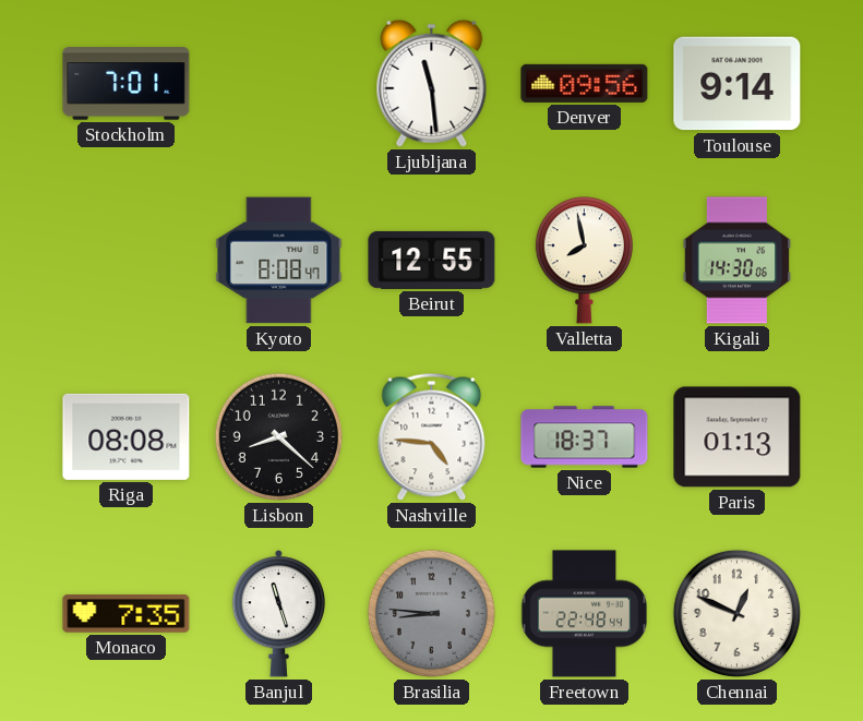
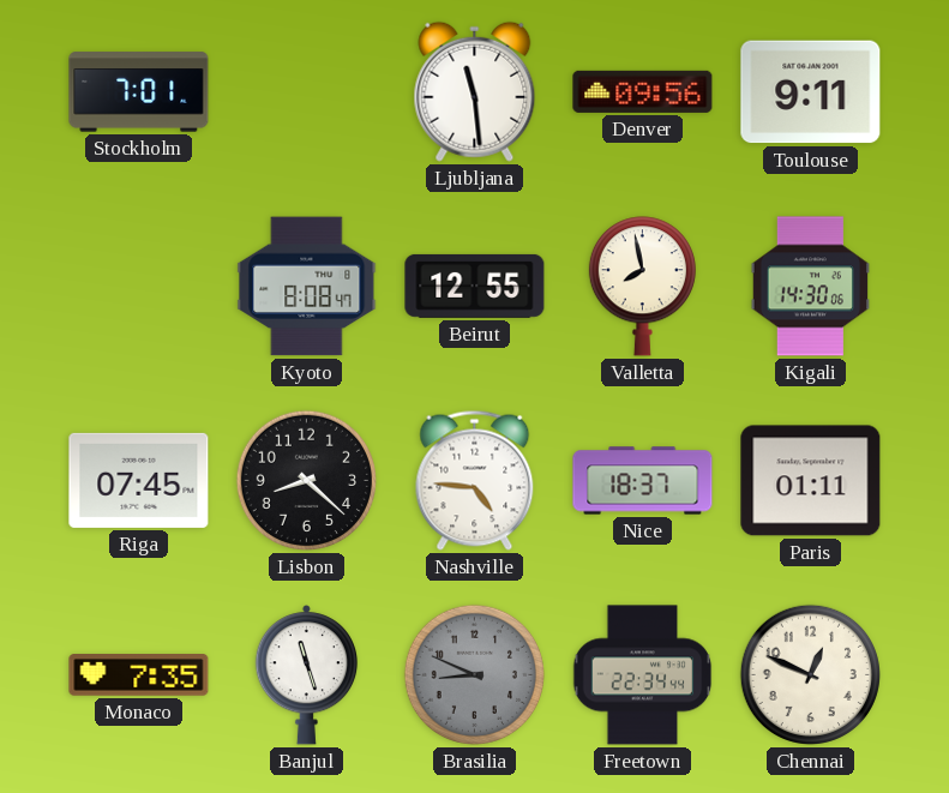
Toulouse: 9:14 -> 9:11
Riga: 08:08 -> 07:45
Paris: 01:13 -> 01:11
Brasilia: 8:46 -> 8:49
Freetown: 22:48 -> 22:34
